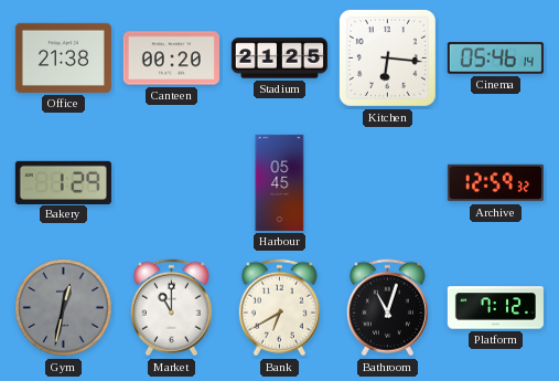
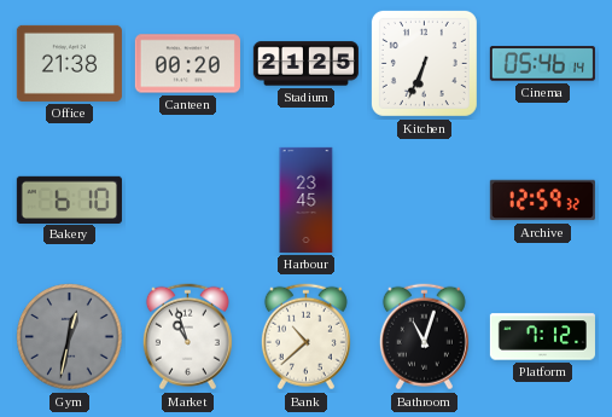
Kitchen: 6:16 -> 6:34
Bakery: 1:29 -> 6:10
Harbour: 05:45 -> 23:45
Market: 11:00 -> 10:57
Bank: 6:40 -> 10:38
